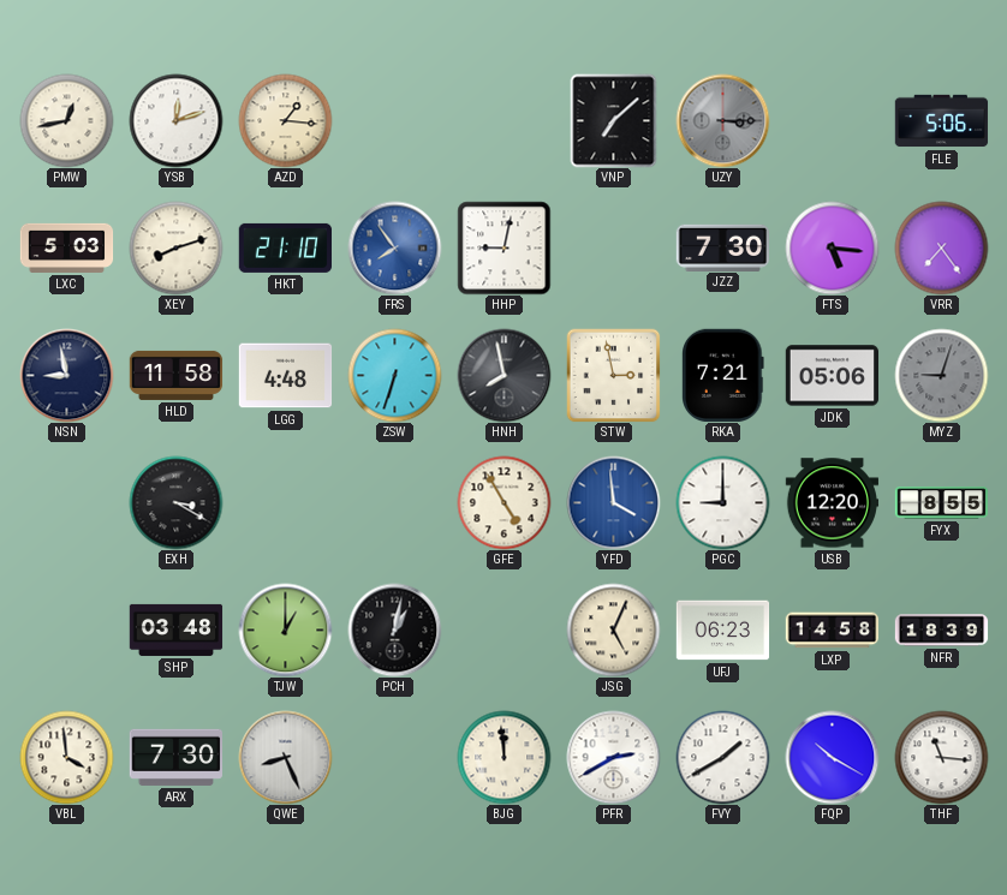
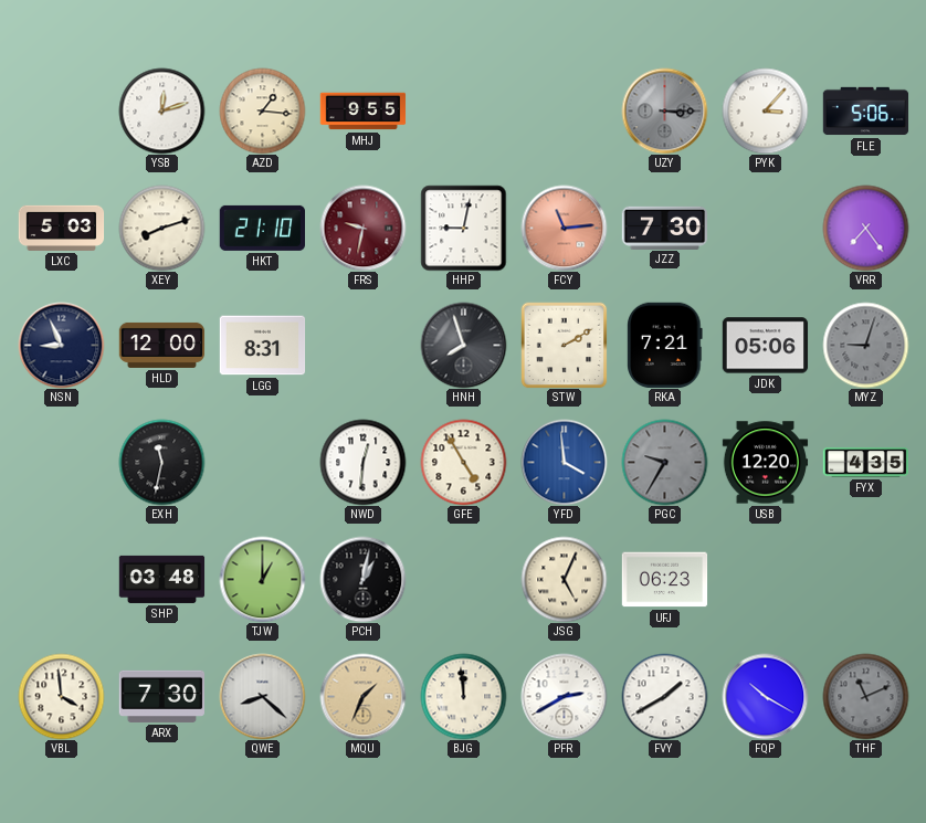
PMW: 12:43 -> none
MHJ: none -> 9:55
VNP: 7:08 -> none
PYK: none -> 3:07
FRS: 7:54 -> 9:32
FRS dial: blue -> burgundy
FCY: none -> 11:14
FTS: 5:16 -> none
NSN: 8:58 -> 8:56
HLD: 11:58 -> 12:00
LGG: 4:48 -> 8:31
ZSW: 6:33 -> none
HNH: 7:58 -> 7:57
STW: 2:58 -> 2:10
EXH: 3:20 -> 11:32
NWD: none -> 12:31
PGC: 9:00 -> 9:35
PGC dial: white -> grey
FYX: 8:55 -> 4:35
LXP: 14:58 -> none
NFR: 18:39 -> none
QWE: 8:26 -> 8:22
MQU: none -> 1:34
THF: 11:16 -> 11:11
THF dial: white -> grey
